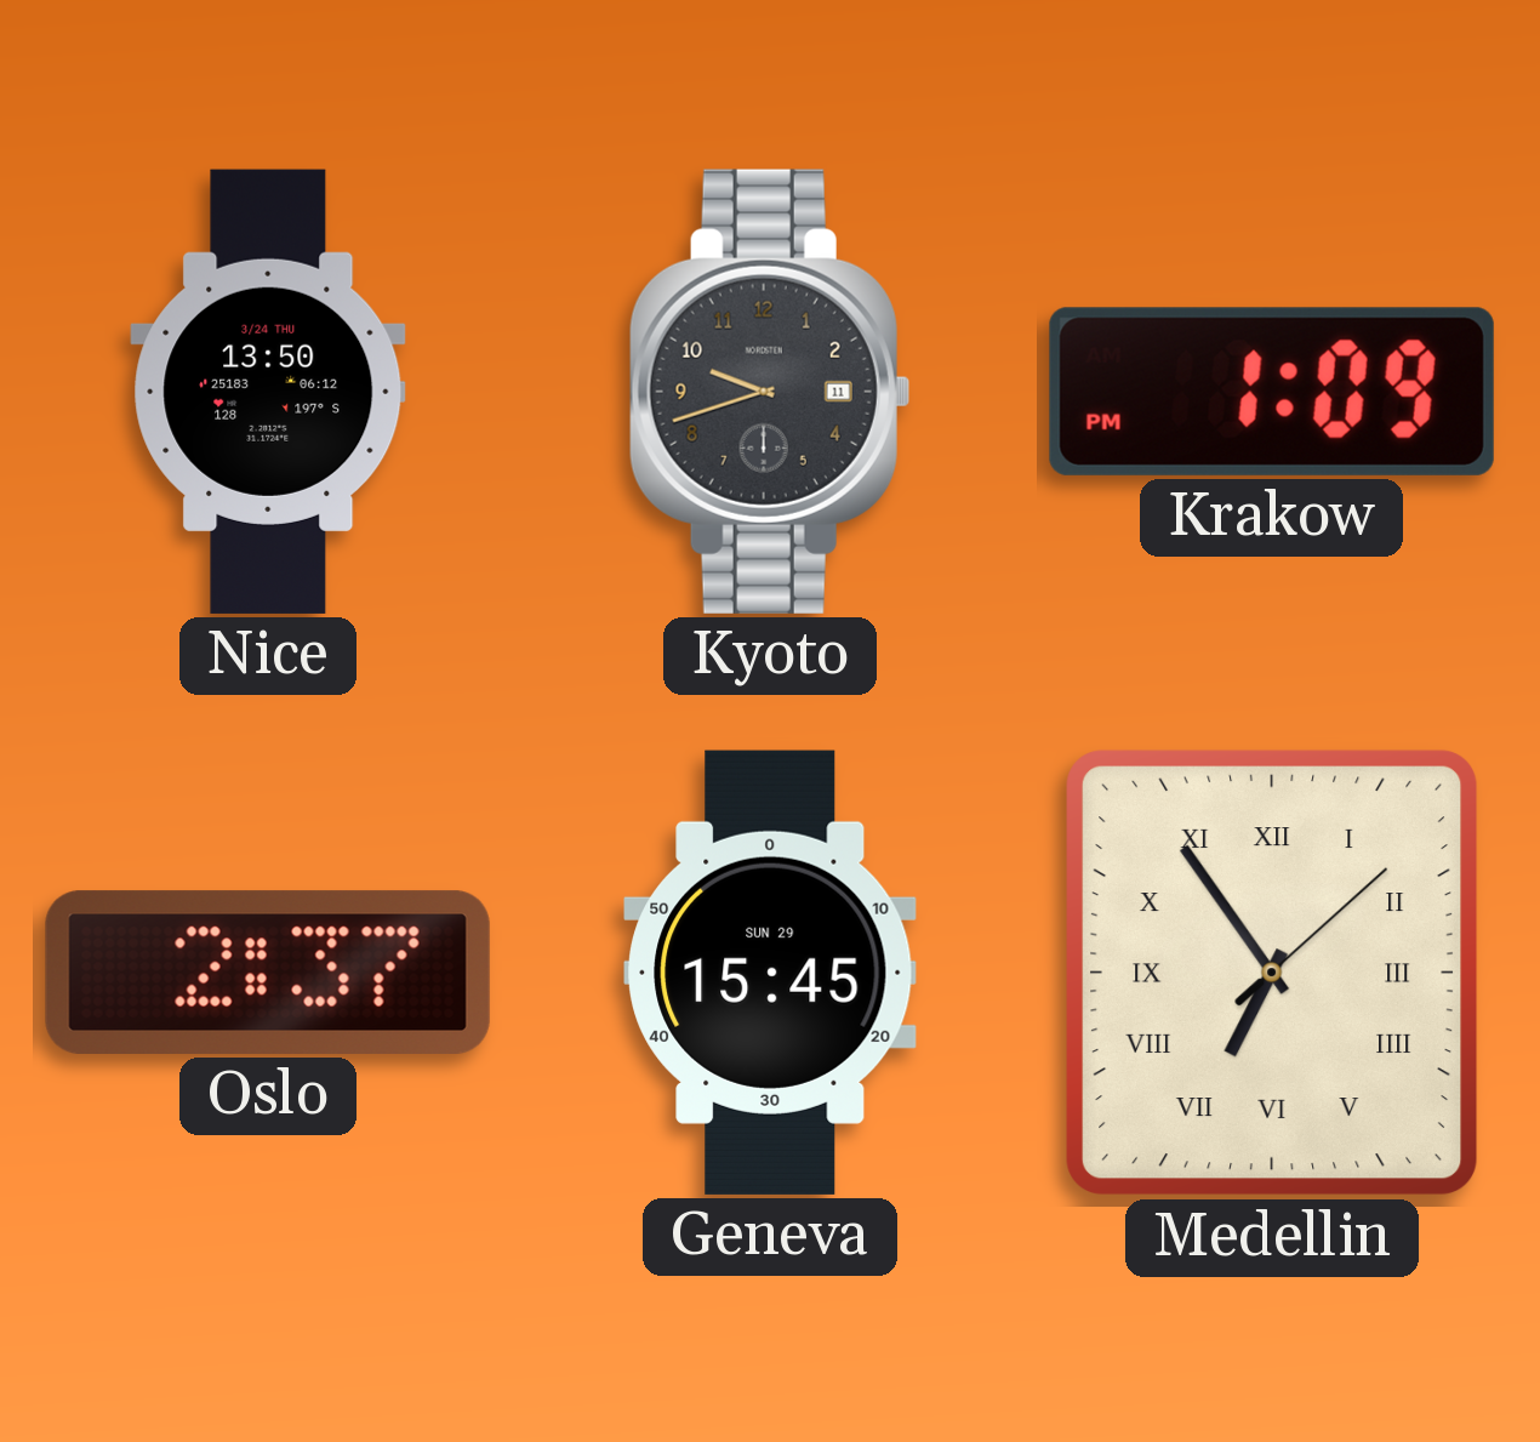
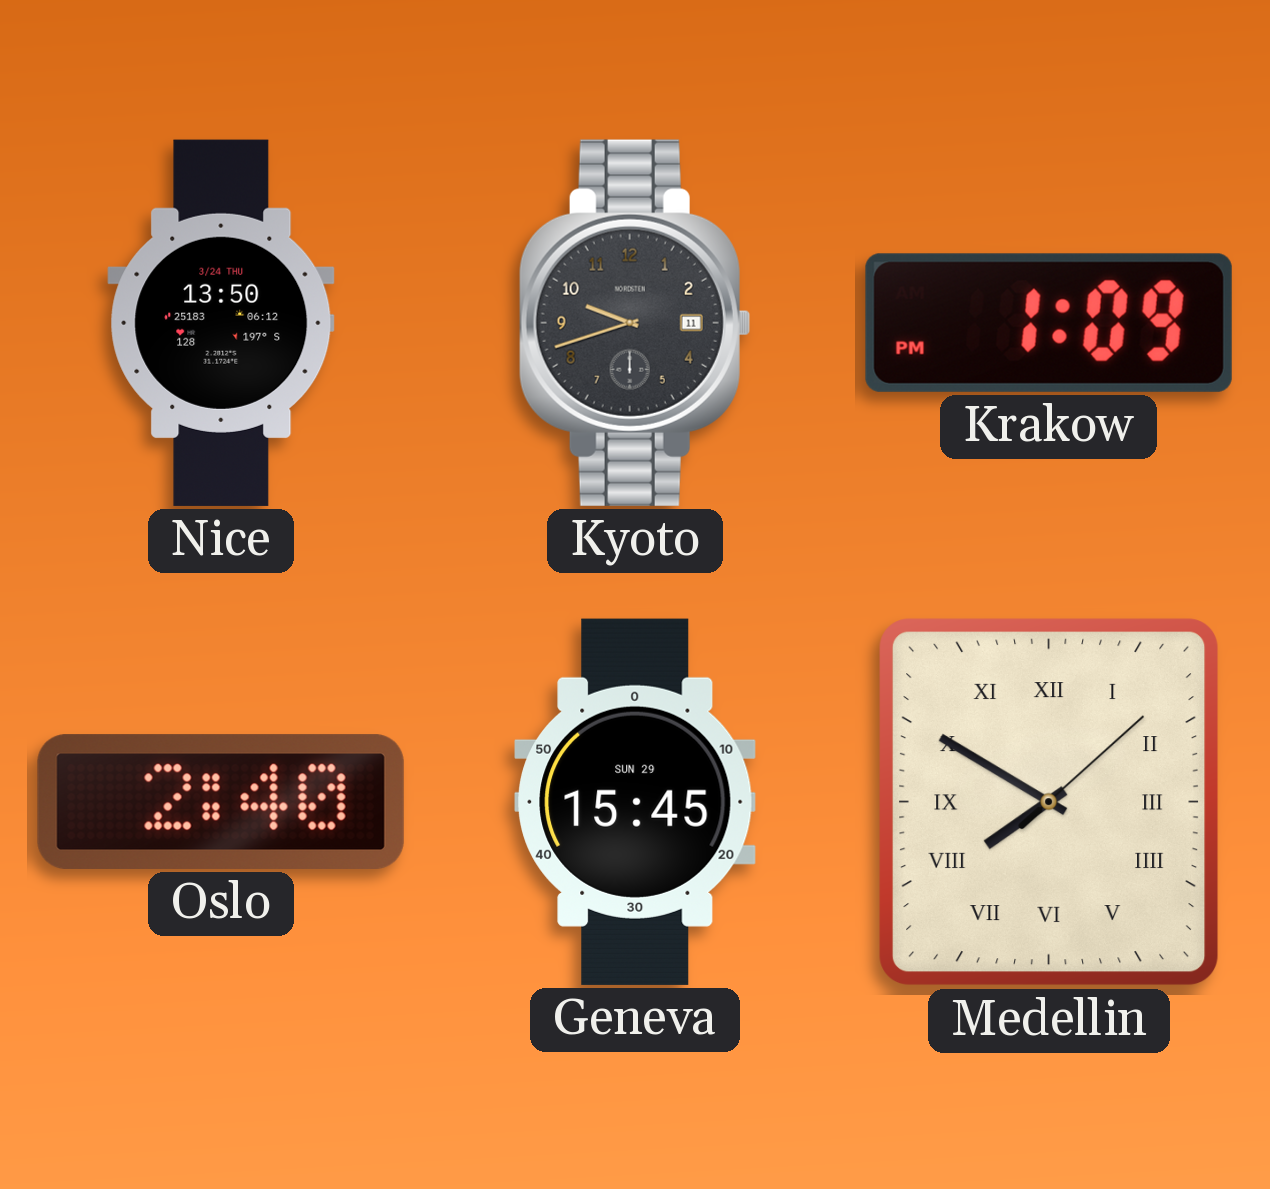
Oslo: 2:37 -> 2:40
Medellin: 6:54 -> 7:50
